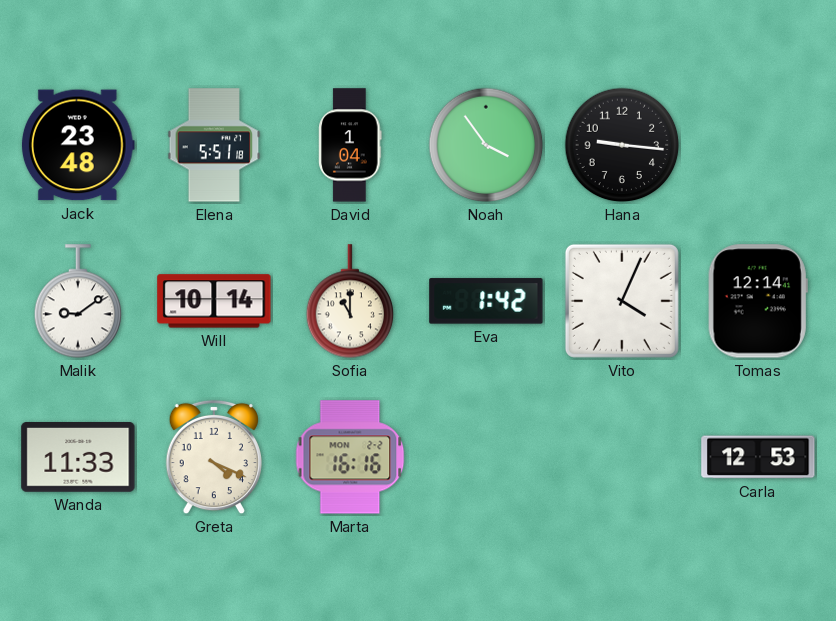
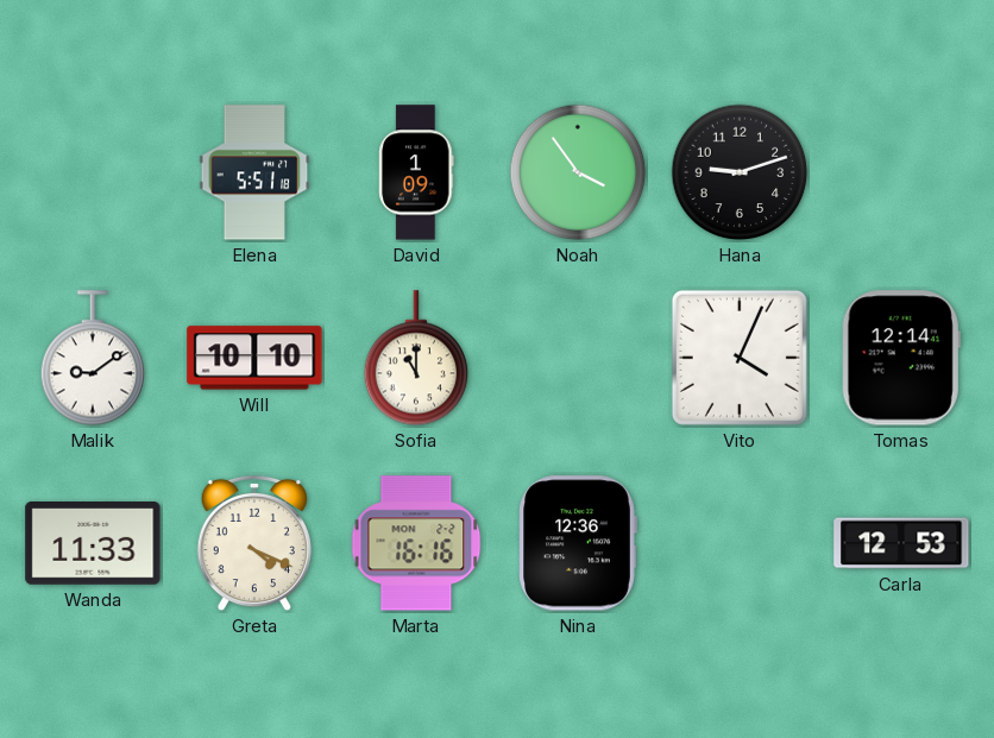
Jack: 23:48 -> none
David: 1:04 -> 1:09
Hana: 9:16 -> 9:12
Will: 10:14 -> 10:10
Eva: 1:42 -> none
Nina: none -> 12:36
